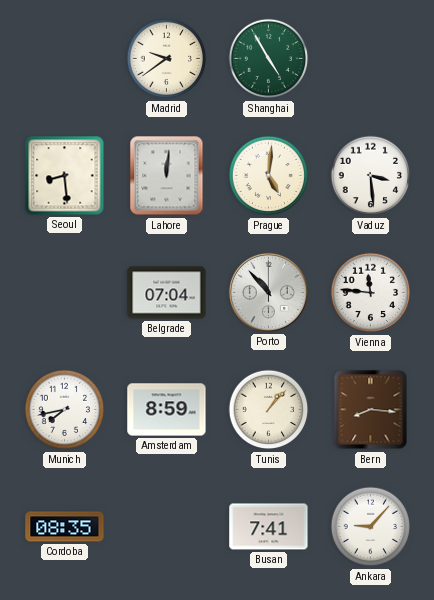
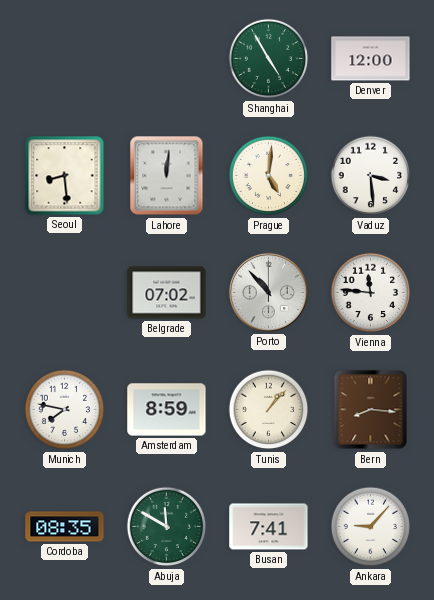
Madrid: 9:39 -> none
Denver: none -> 12:00
Belgrade: 07:04 -> 07:02
Munich: 7:43 -> 7:47
Abuja: none -> 11:50
